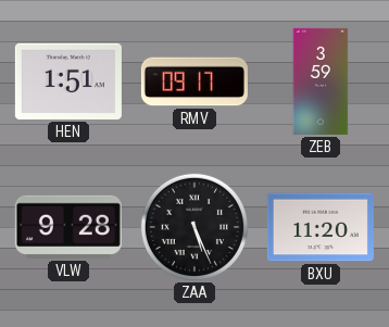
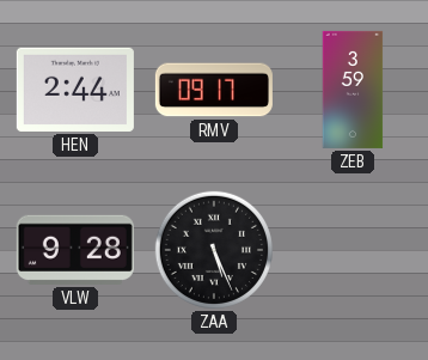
HEN: 1:51 -> 2:44
BXU: 11:20 -> none
